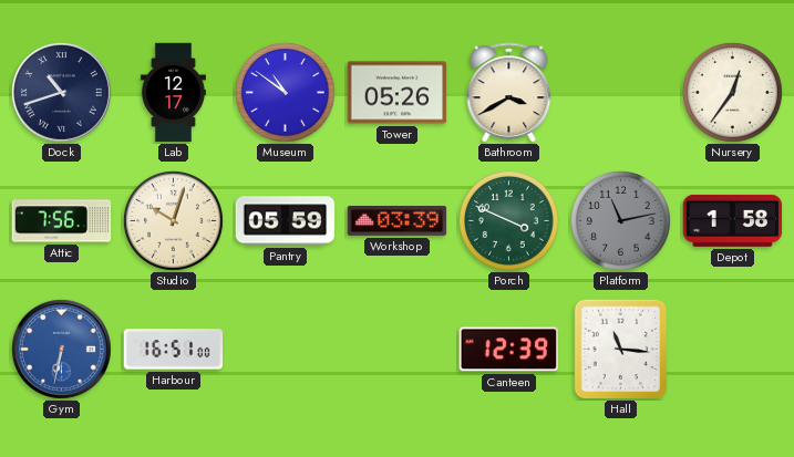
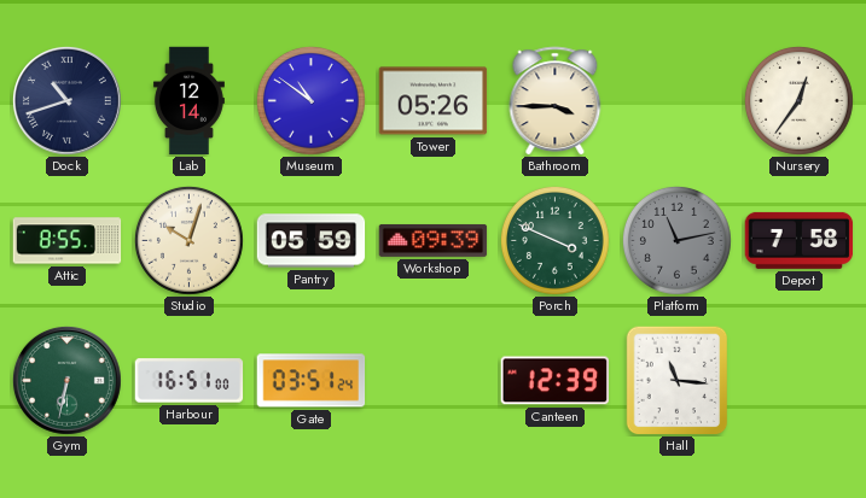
Lab: 12:17 -> 12:14
Bathroom: 3:40 -> 3:45
Attic: 7:56 -> 8:55
Workshop: 03:39 -> 09:39
Depot: 1:58 -> 7:58
Gym dial: blue -> green
Gate: none -> 03:51
